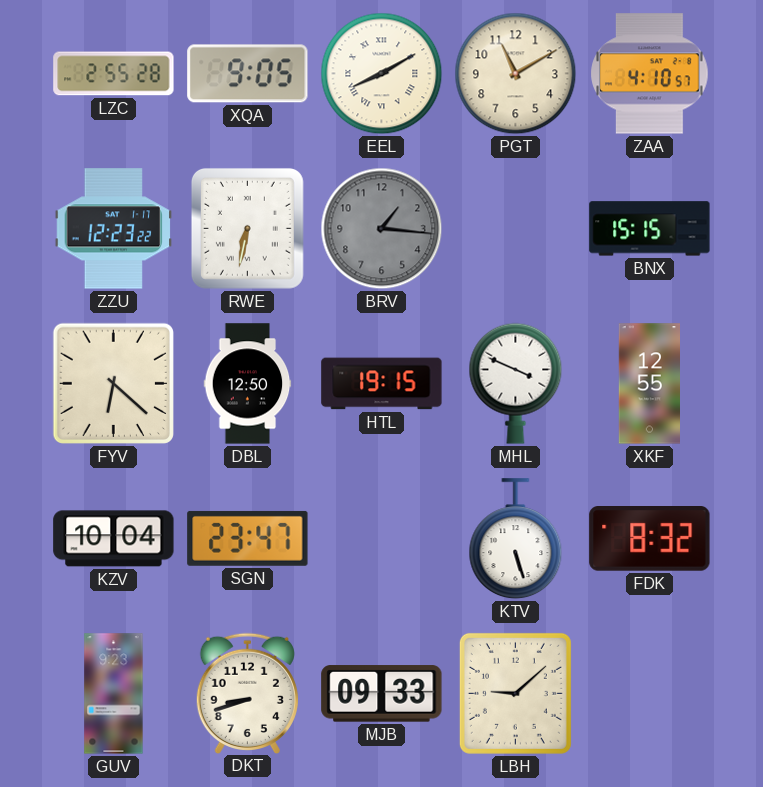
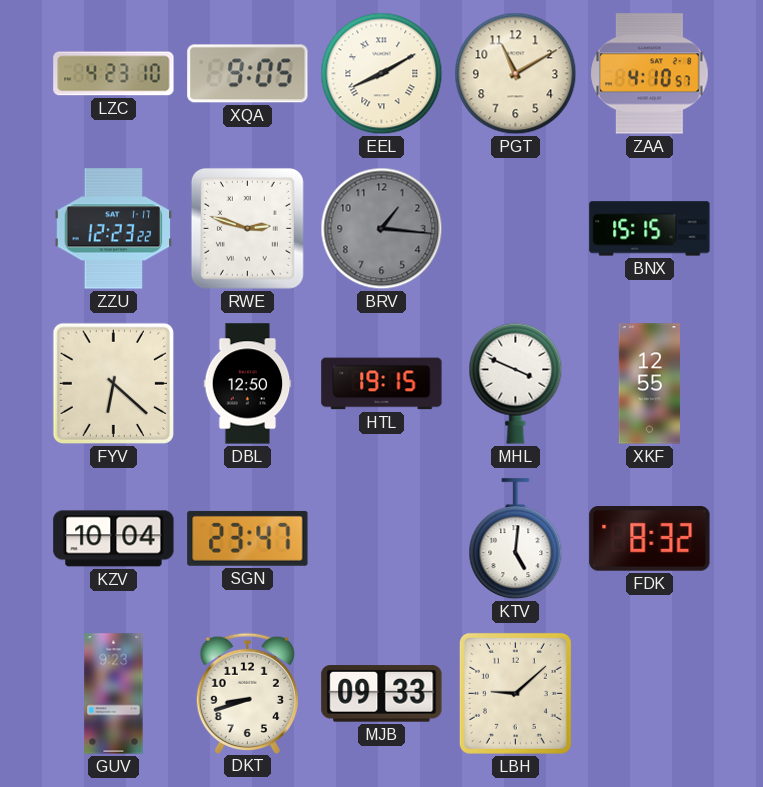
LZC: 2:55 -> 4:23
RWE: 6:32 -> 2:48
KTV: 5:27 -> 5:01
